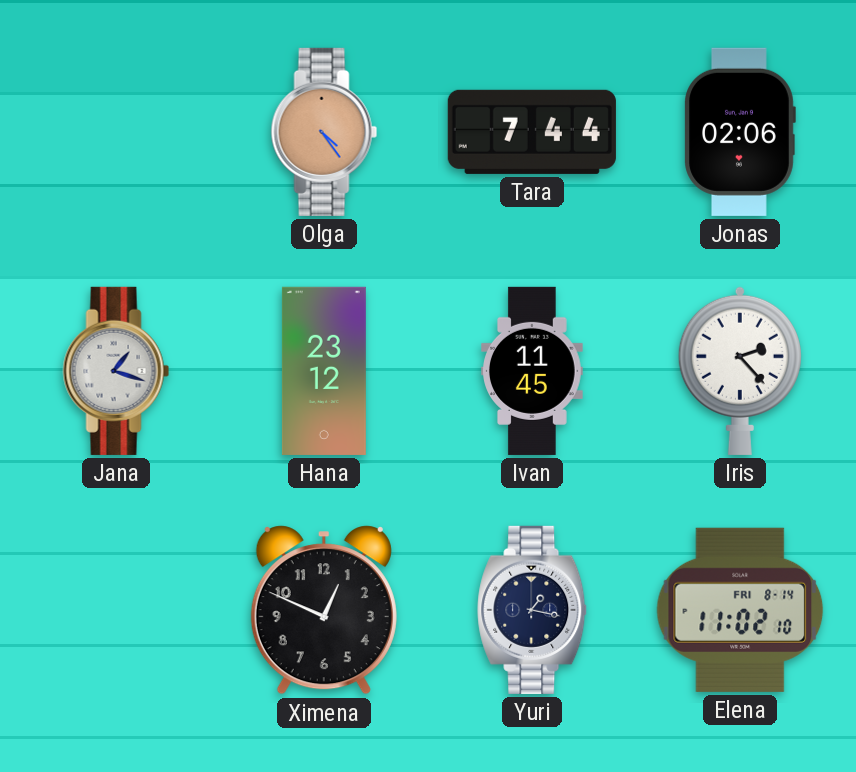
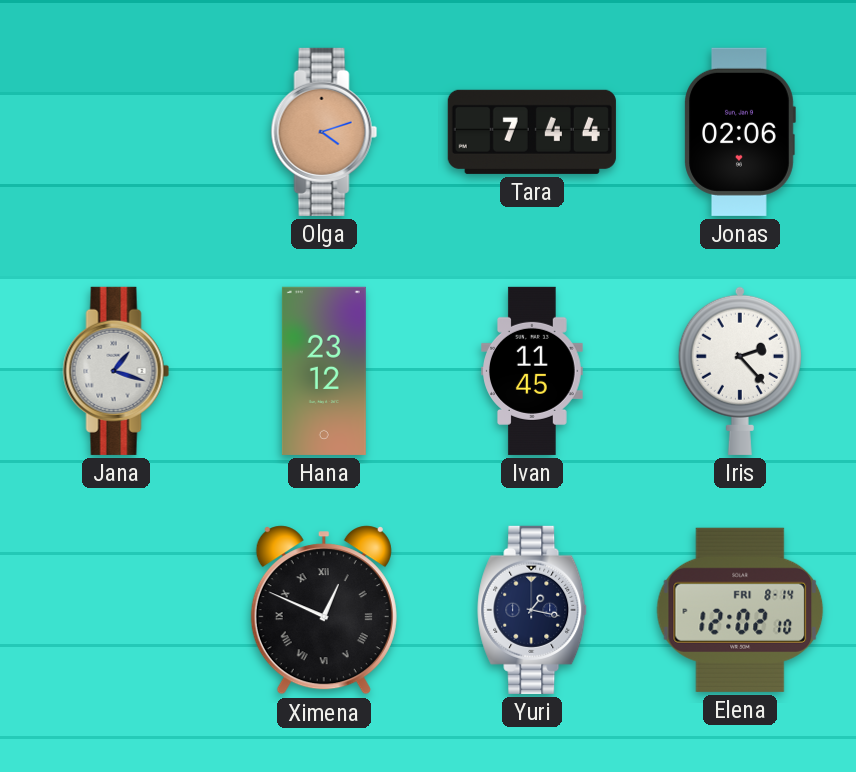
Olga: 4:24 -> 4:12
Ximena numerals: Arabic -> Roman
Elena: 11:02 -> 12:02
